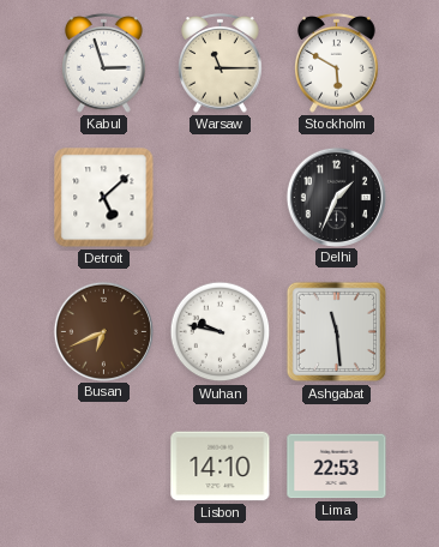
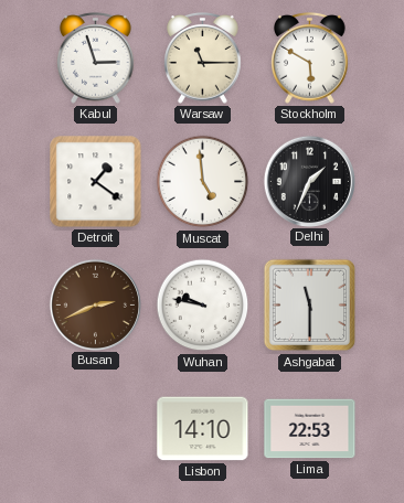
Detroit: 5:08 -> 1:21
Muscat: none -> 4:59
Busan: 6:41 -> 2:41
Ashgabat: 11:29 -> 11:30
